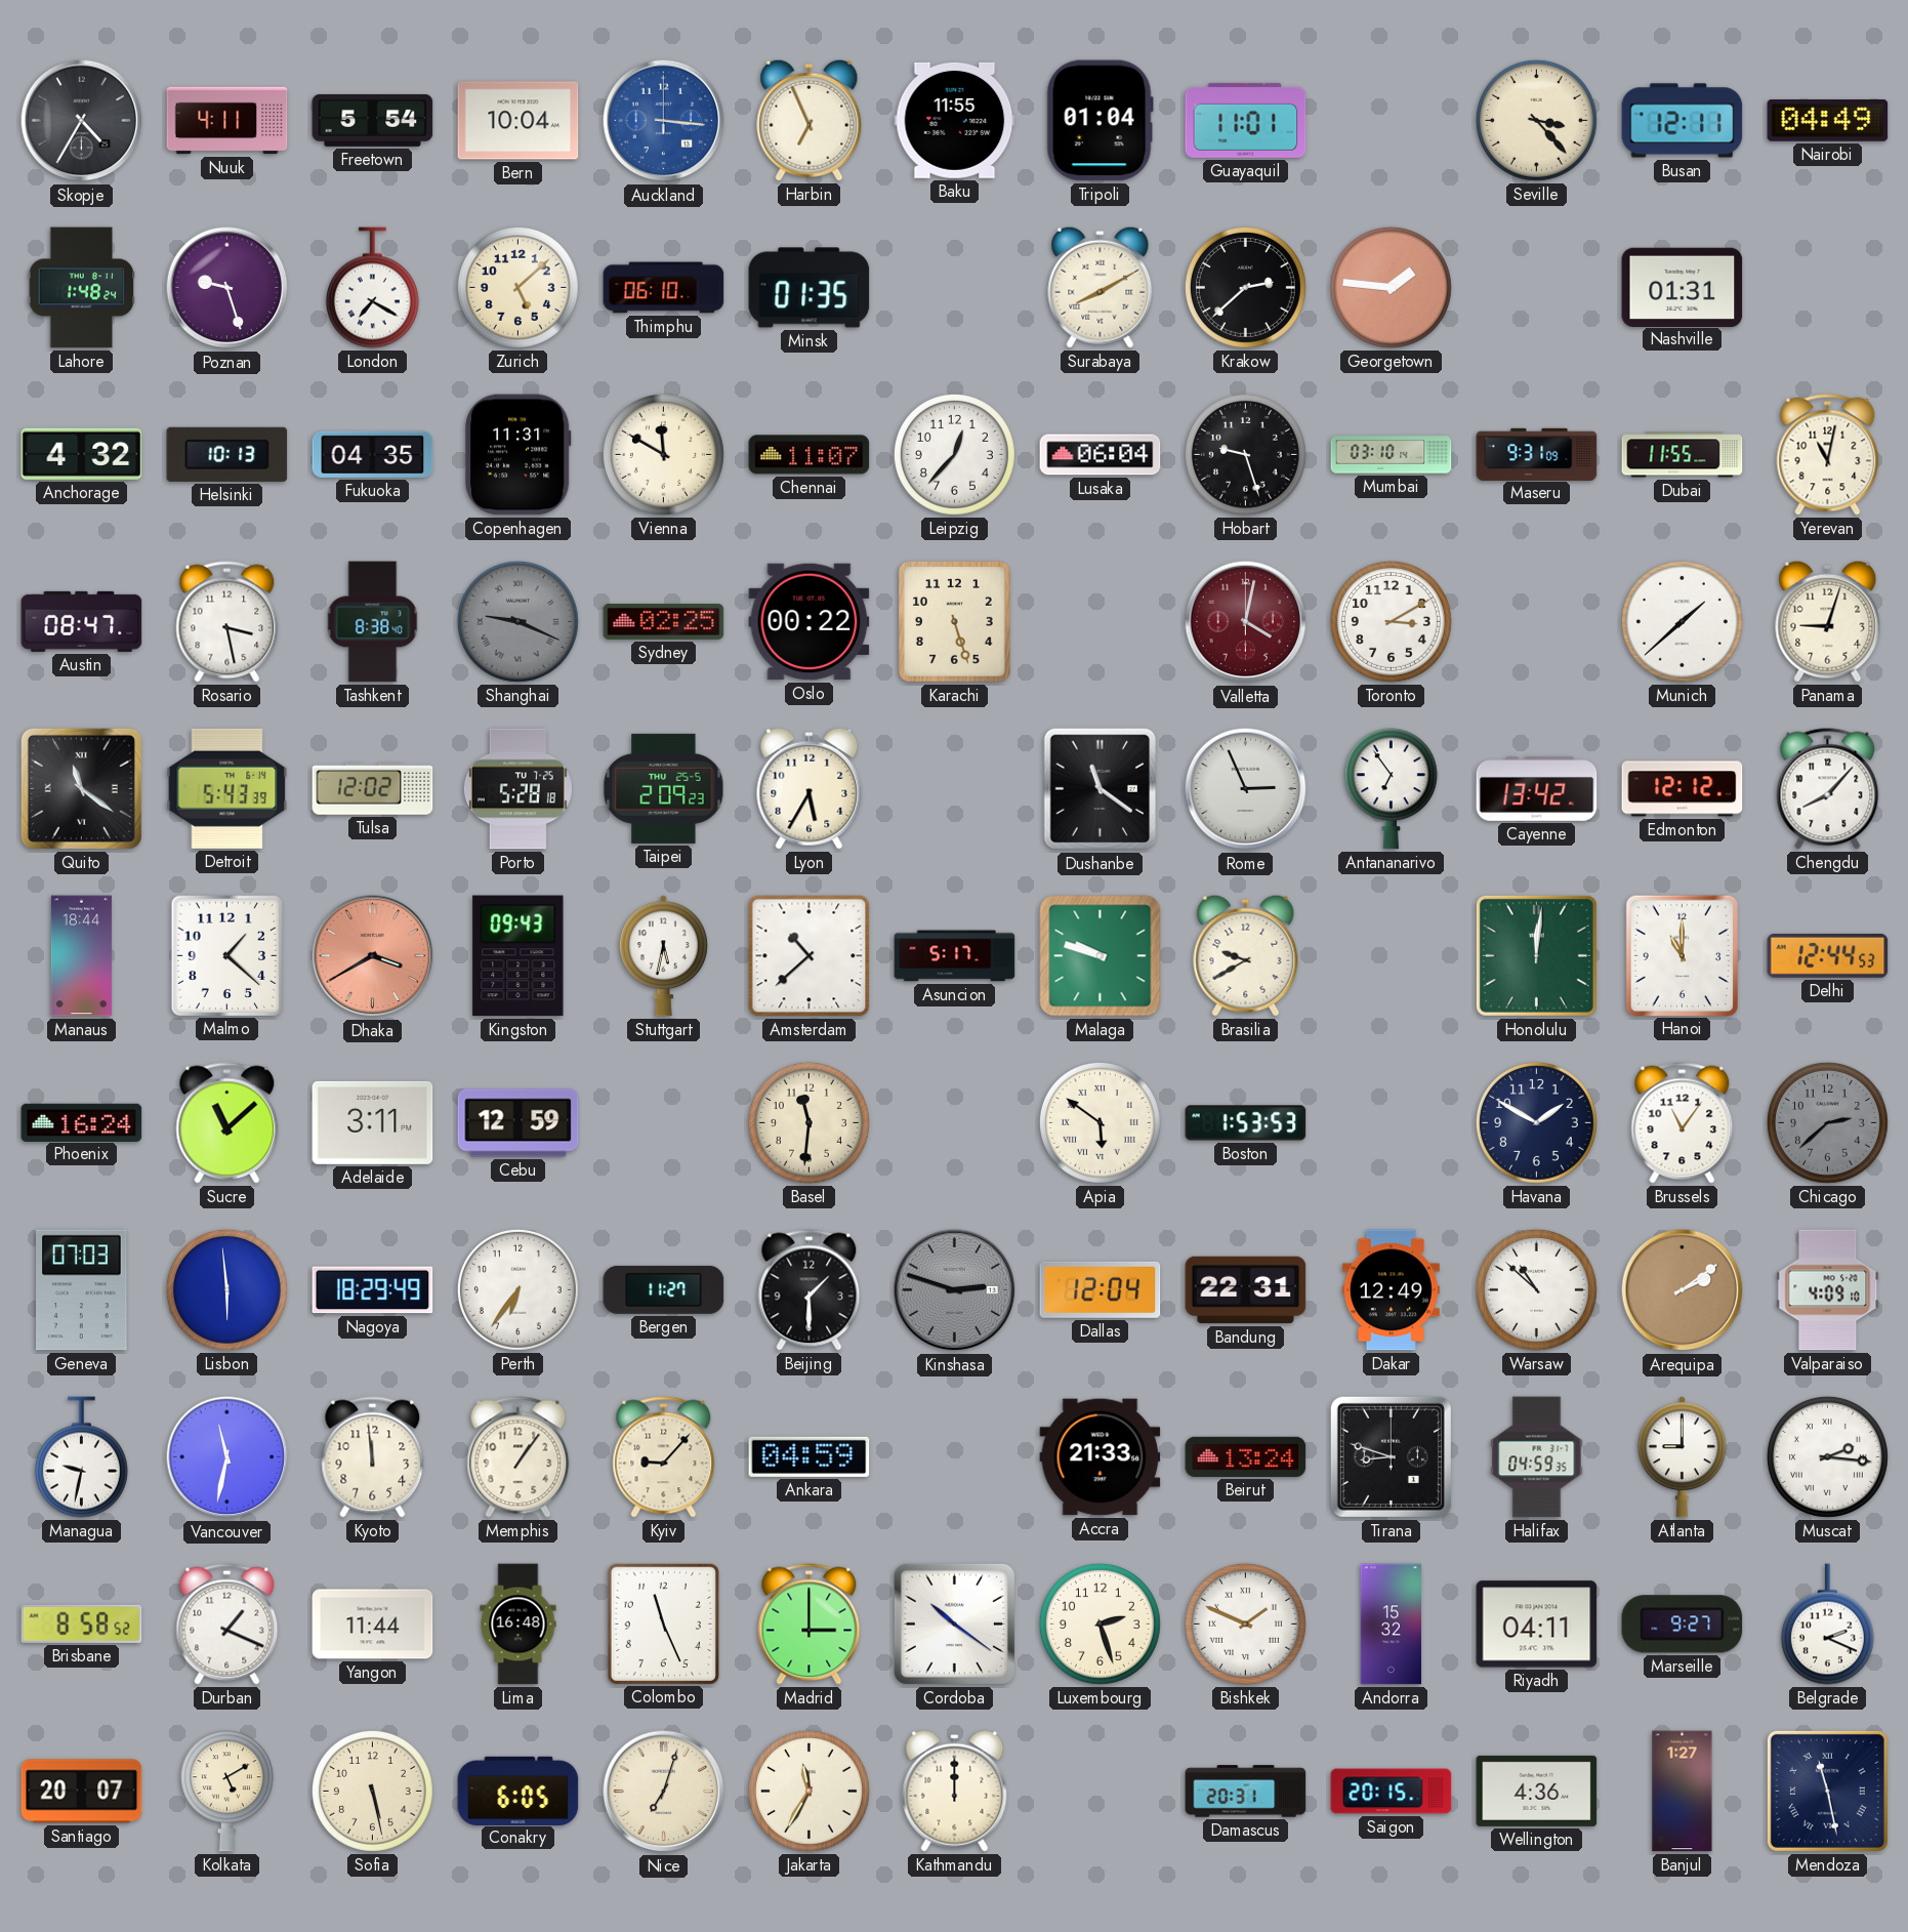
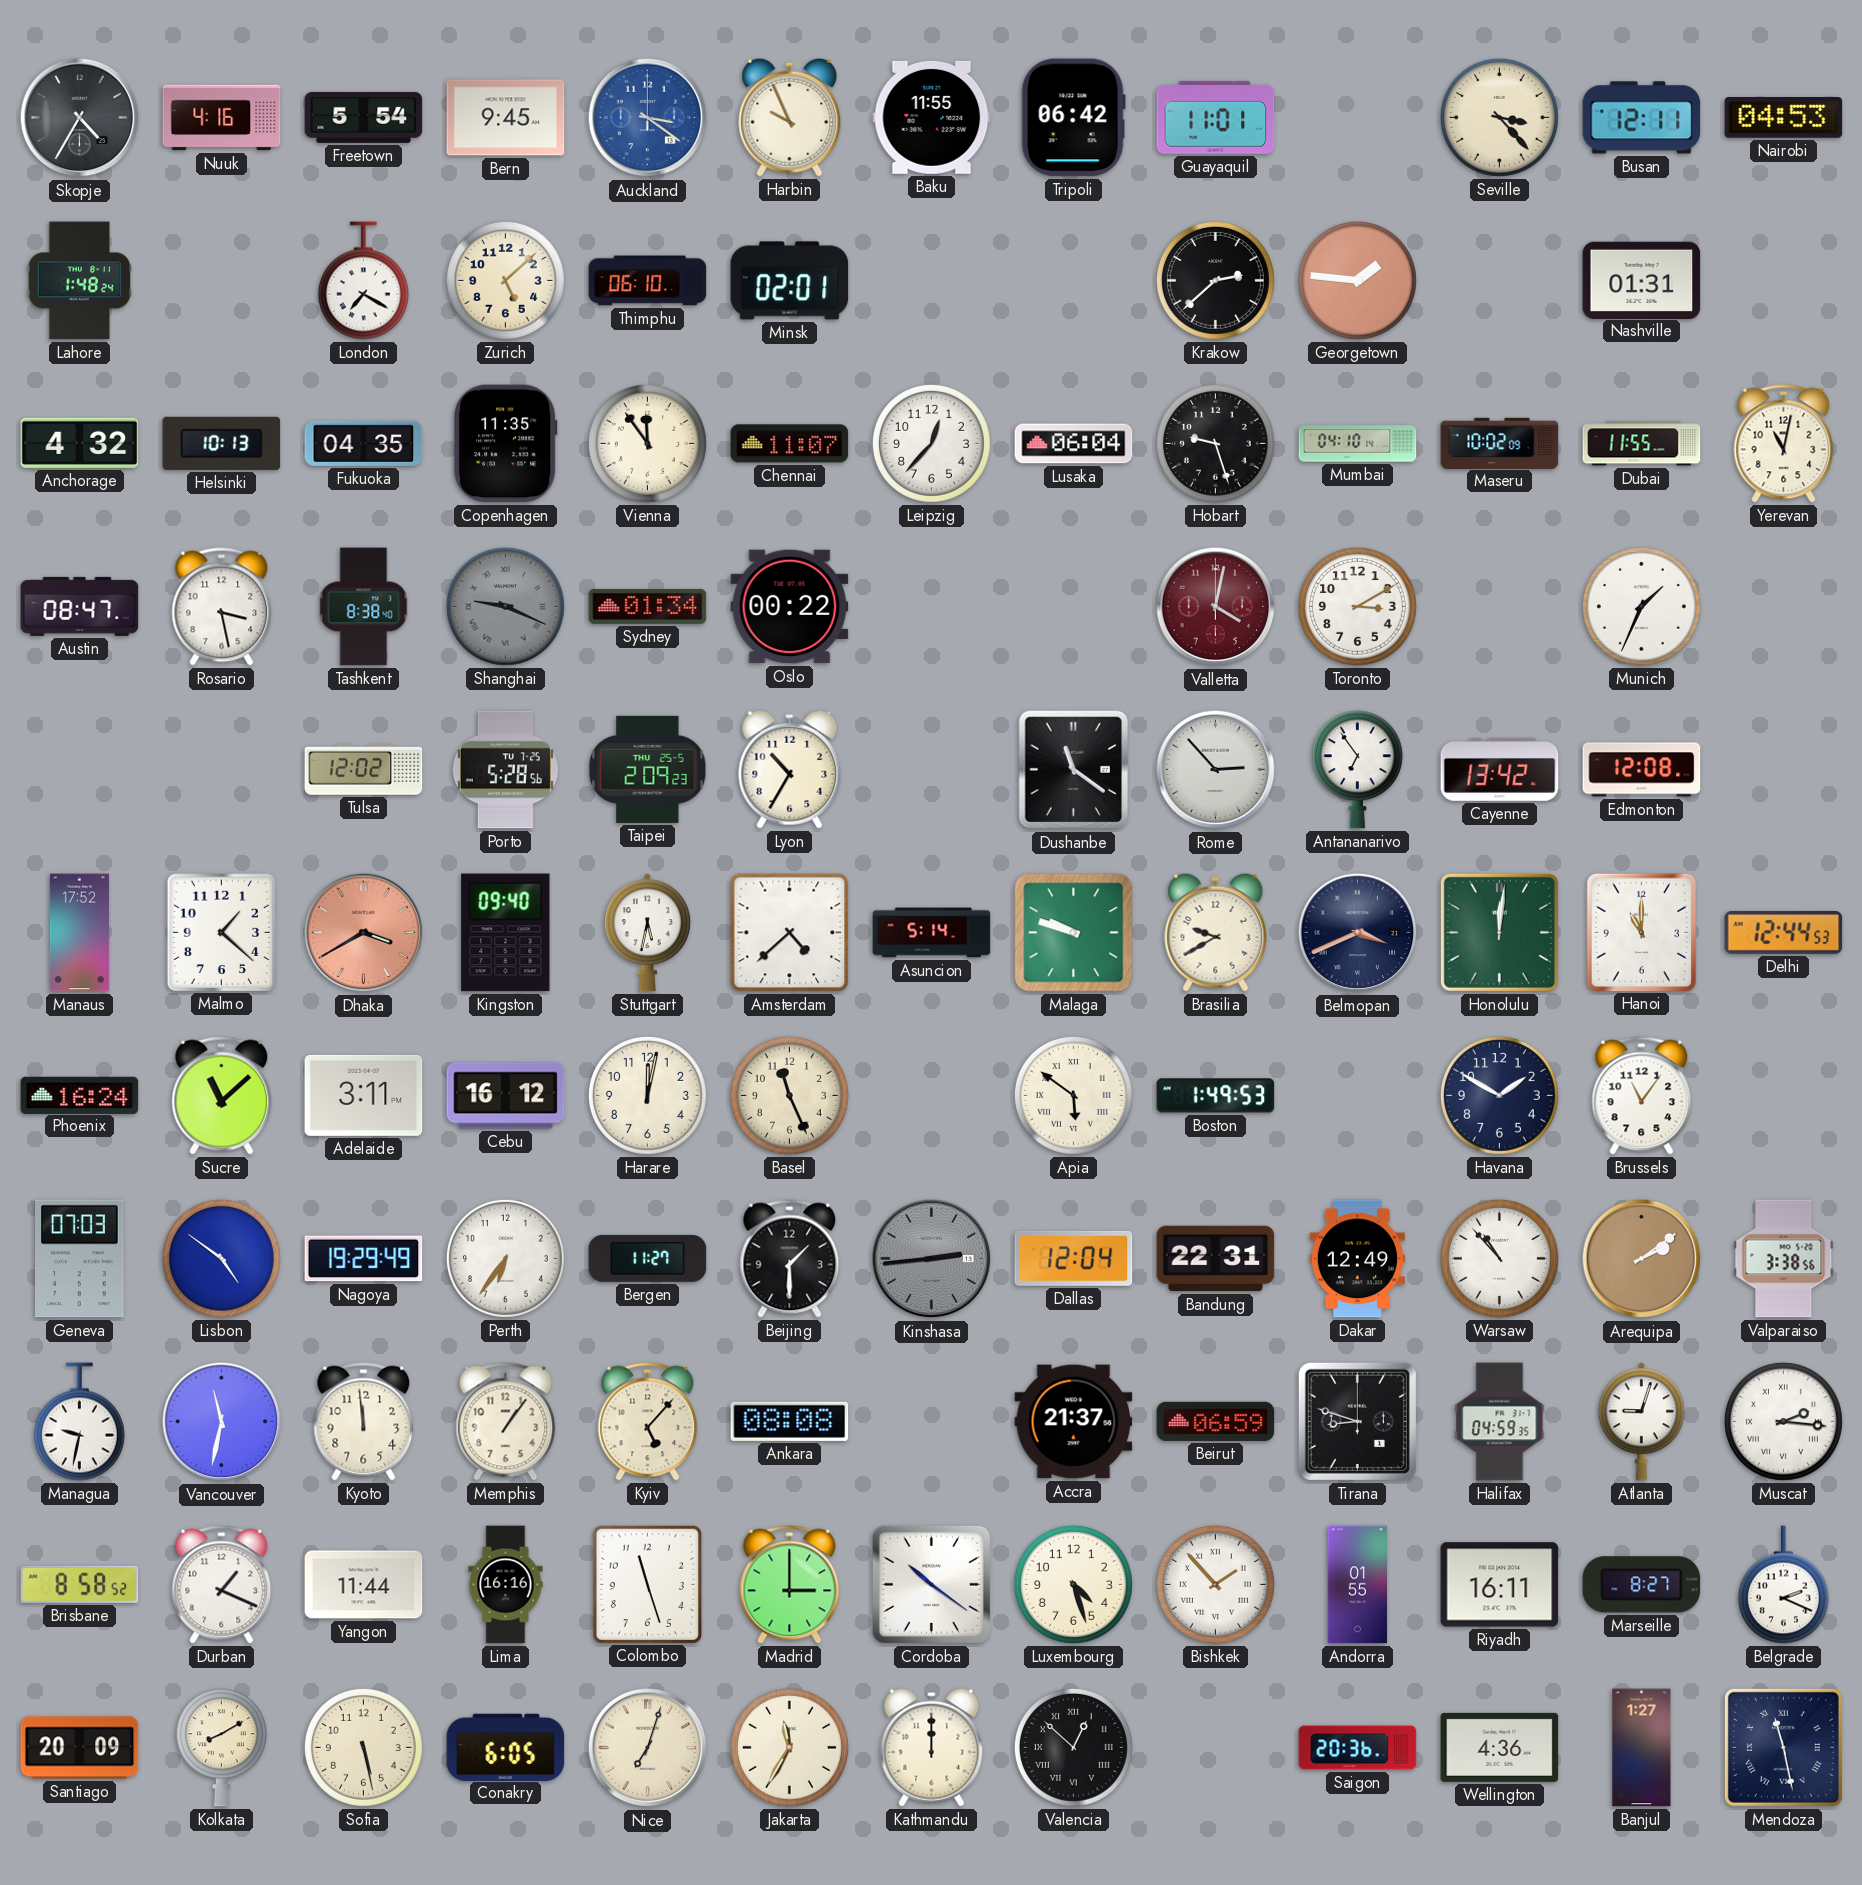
Nuuk: 4:11 -> 4:16
Bern: 10:04 -> 9:45
Auckland: 3:16 -> 3:21
Harbin: 6:56 -> 9:56
Tripoli: 01:04 -> 06:42
Nairobi: 04:49 -> 04:53
Poznan: 9:27 -> none
Minsk: 01:35 -> 02:01
Surabaya: 8:10 -> none
Copenhagen: 11:31 -> 11:35
Vienna: 11:50 -> 11:54
Mumbai: 03:10 -> 04:10
Maseru: 9:31 -> 10:02
Sydney: 02:25 -> 01:34
Karachi: 5:27 -> none
Munich: 1:38 -> 1:34
Panama: 9:03 -> none
Quito: 11:21 -> none
Detroit: 5:43 -> none
Porto: 5:28:18 -> 5:28:56
Lyon: 5:35 -> 10:35
Rome: 2:56 -> 2:53
Edmonton: 12:12 -> 12:08
Chengdu: 8:07 -> none
Manaus: 18:44 -> 17:52
Kingston: 09:43 -> 09:40
Amsterdam: 10:38 -> 4:38
Asuncion: 5:17 -> 5:14
Belmopan: none -> 3:41
Cebu: 12:59 -> 16:12
Harare: none -> 12:02
Basel: 11:31 -> 11:26
Boston: 1:53 -> 1:49
Chicago: 2:38 -> none
Lisbon: 5:59 -> 4:51
Nagoya: 18:29 -> 19:29
Kinshasa: 2:48 -> 2:44
Warsaw: 10:52 -> 10:53
Valparaiso: 4:09 -> 3:38
Kyiv: 9:07 -> 5:07
Ankara: 04:59 -> 08:08
Accra: 21:33 -> 21:37
Beirut: 13:24 -> 06:59
Atlanta: 9:00 -> 9:03
Lima: 16:48 -> 16:16
Colombo: 11:26 -> 11:27
Luxembourg: 2:27 -> 4:27
Bishkek: 1:49 -> 1:53
Andorra: 15:32 -> 01:55
Riyadh: 04:11 -> 16:11
Marseille: 9:27 -> 8:27
Santiago: 20:07 -> 20:09
Kolkata: 5:10 -> 8:10
Valencia: none -> 12:52
Damascus: 20:31 -> none
Saigon: 20:15 -> 20:36
